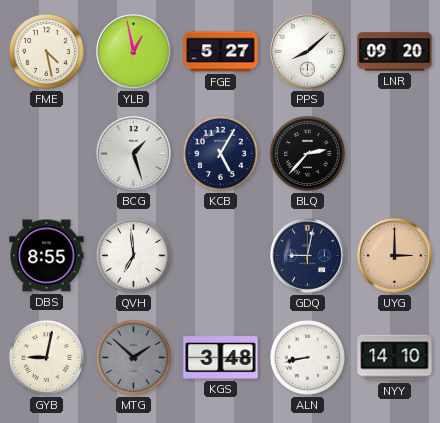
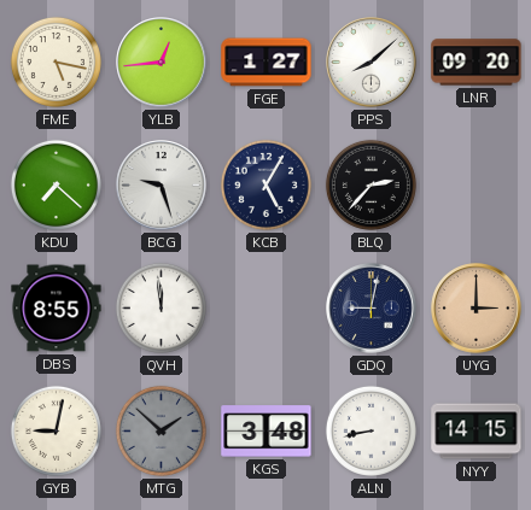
FME: 4:28 -> 5:17
YLB: 12:58 -> 12:44
FGE: 5:27 -> 1:27
KDU: none -> 7:22
BCG: 1:27 -> 9:27
QVH: 6:59 -> 11:59
NYY: 14:10 -> 14:15
